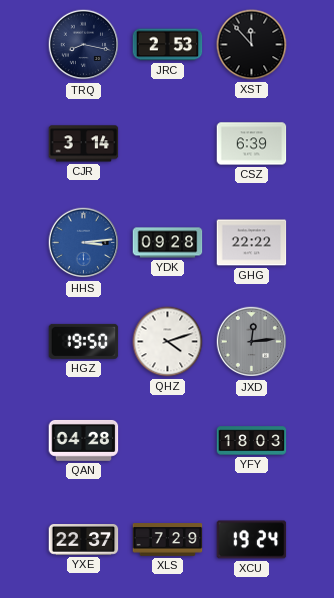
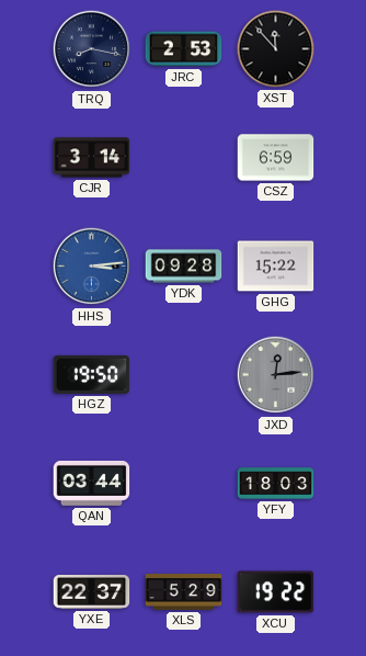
CSZ: 6:39 -> 6:59
GHG: 22:22 -> 15:22
QHZ: 4:12 -> none
QAN: 04:28 -> 03:44
XLS: 7:29 -> 5:29
XCU: 19:24 -> 19:22
